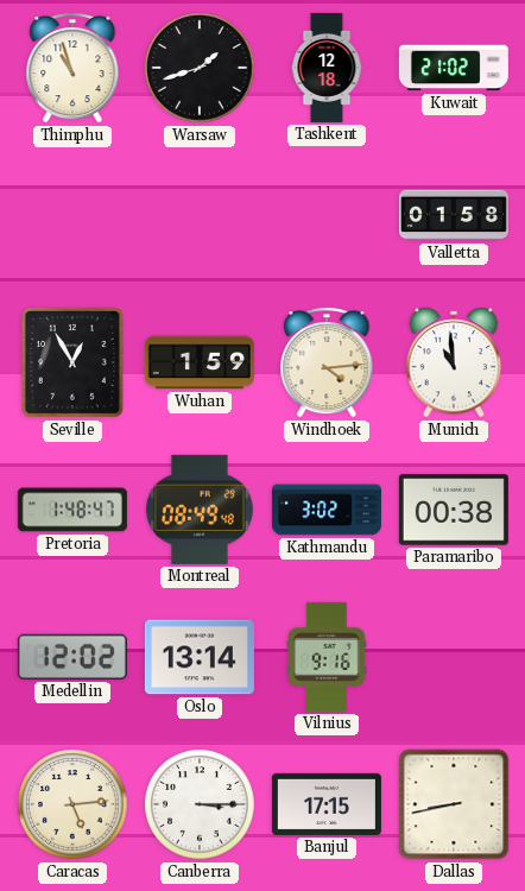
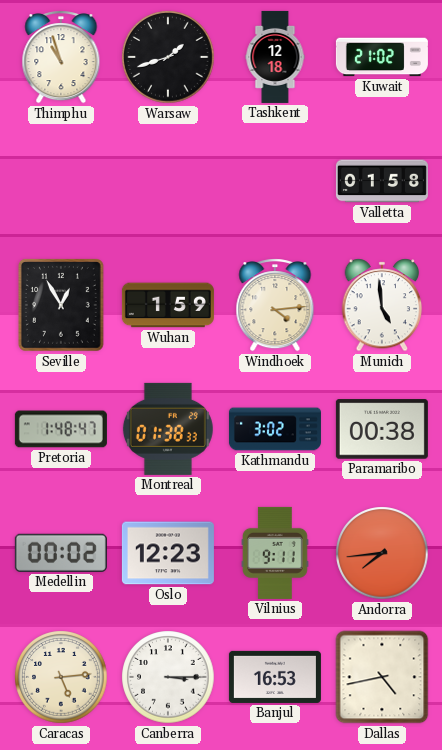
Munich: 10:59 -> 4:59
Montreal: 08:49 -> 01:38
Medellin: 12:02 -> 00:02
Oslo: 13:14 -> 12:23
Vilnius: 9:16 -> 9:11
Andorra: none -> 7:44
Banjul: 17:15 -> 16:53
Dallas: 8:43 -> 4:43
